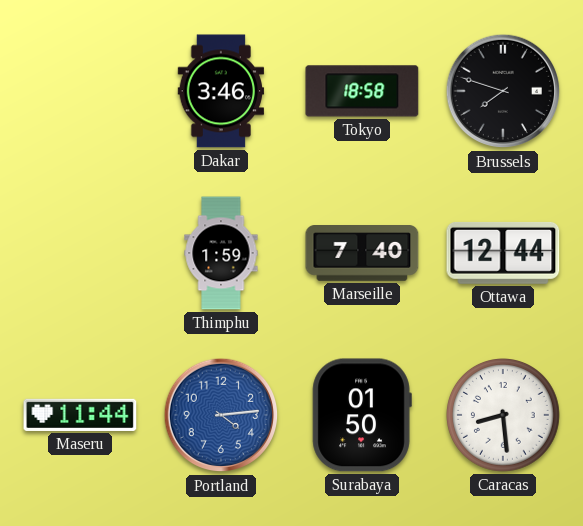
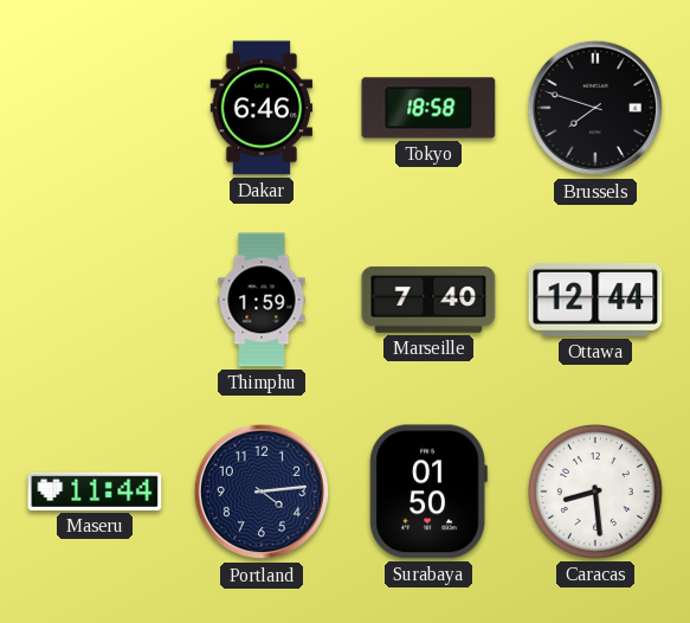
Dakar: 3:46 -> 6:46
Portland dial: blue -> navy
